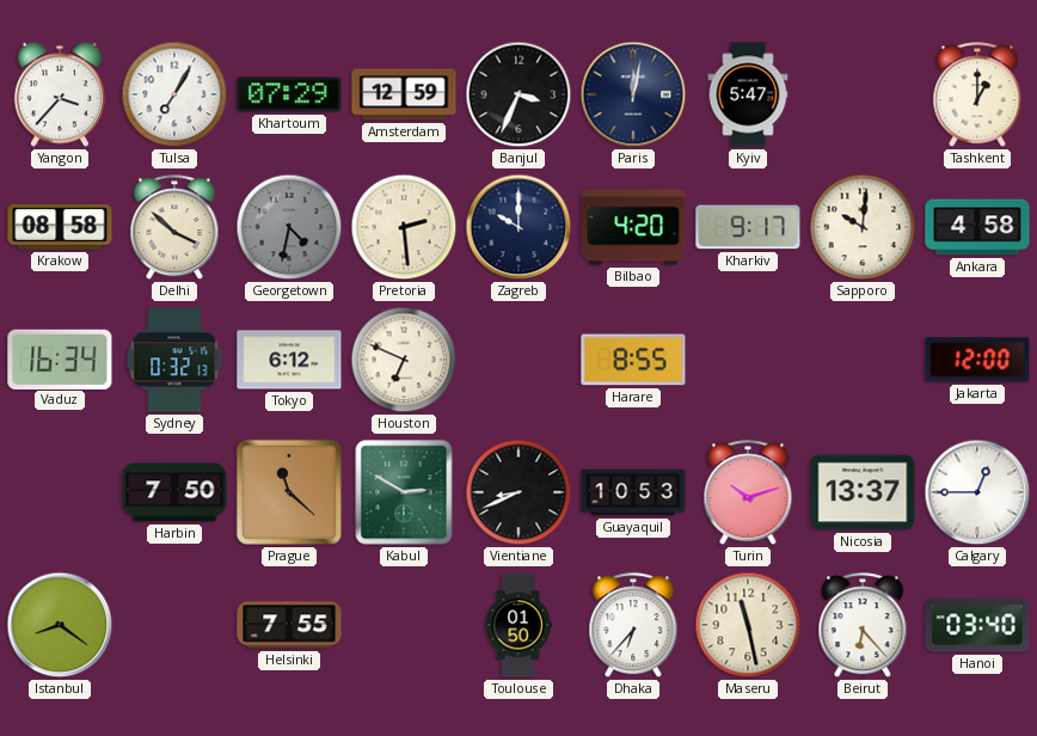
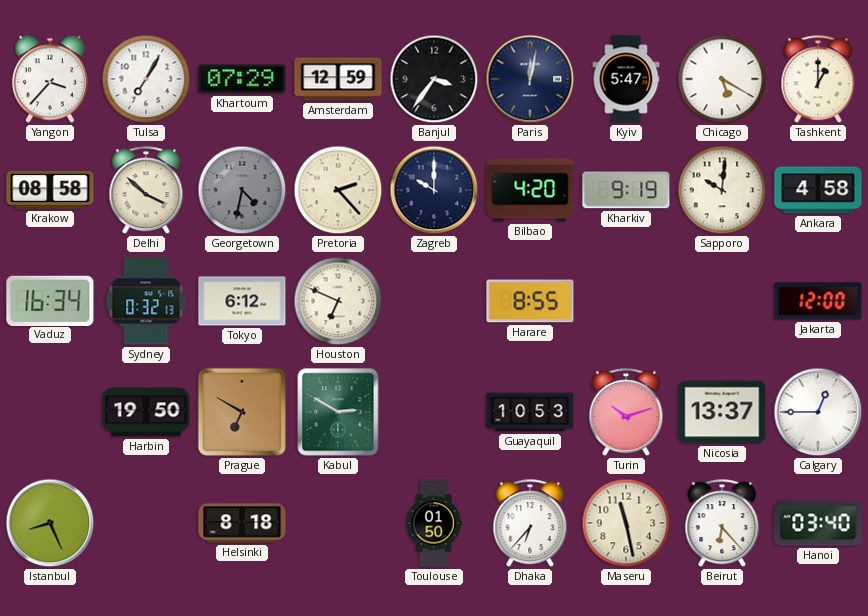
Banjul: 3:34 -> 3:36
Chicago: none -> 5:20
Pretoria: 2:29 -> 2:23
Kharkiv: 9:17 -> 9:19
Harbin: 7:50 -> 19:50
Prague: 11:22 -> 6:50
Vientiane: 8:41 -> none
Istanbul: 8:21 -> 8:26
Helsinki: 7:55 -> 8:18
